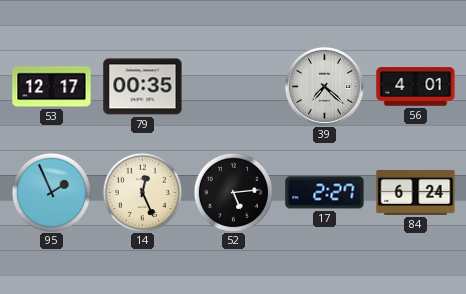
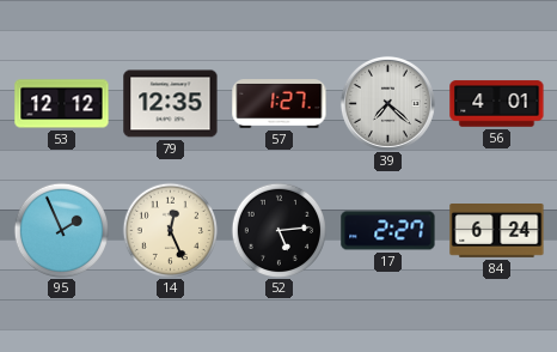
53: 12:17 -> 12:12
79: 00:35 -> 12:35
57: none -> 1:27
